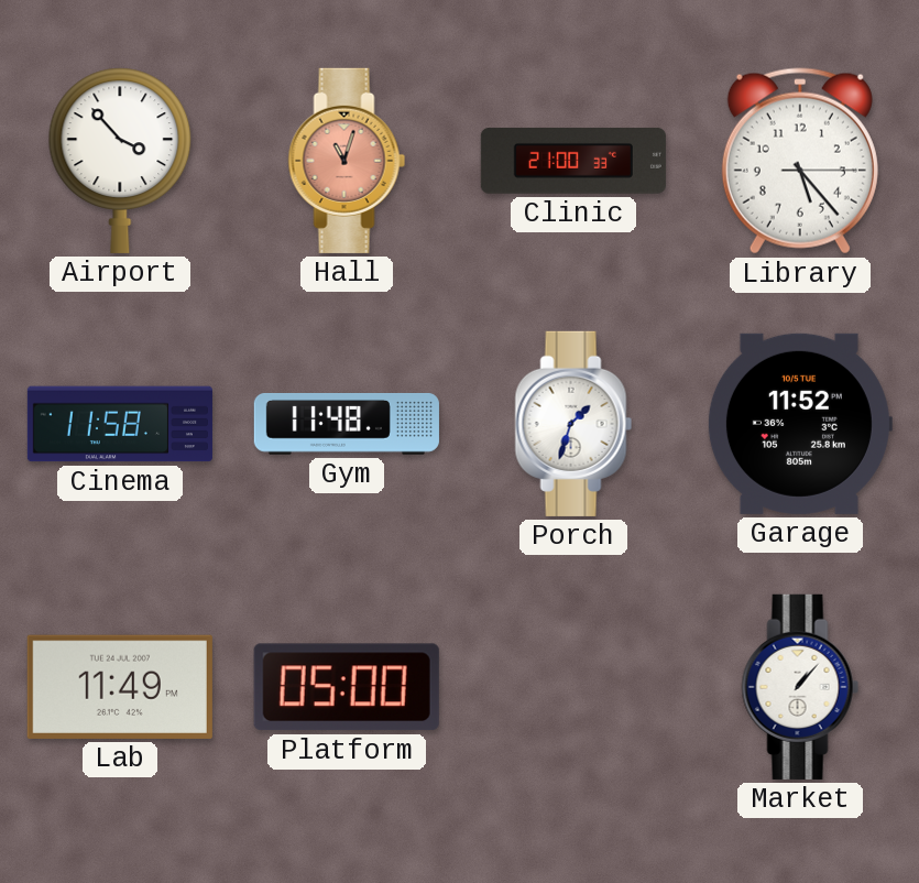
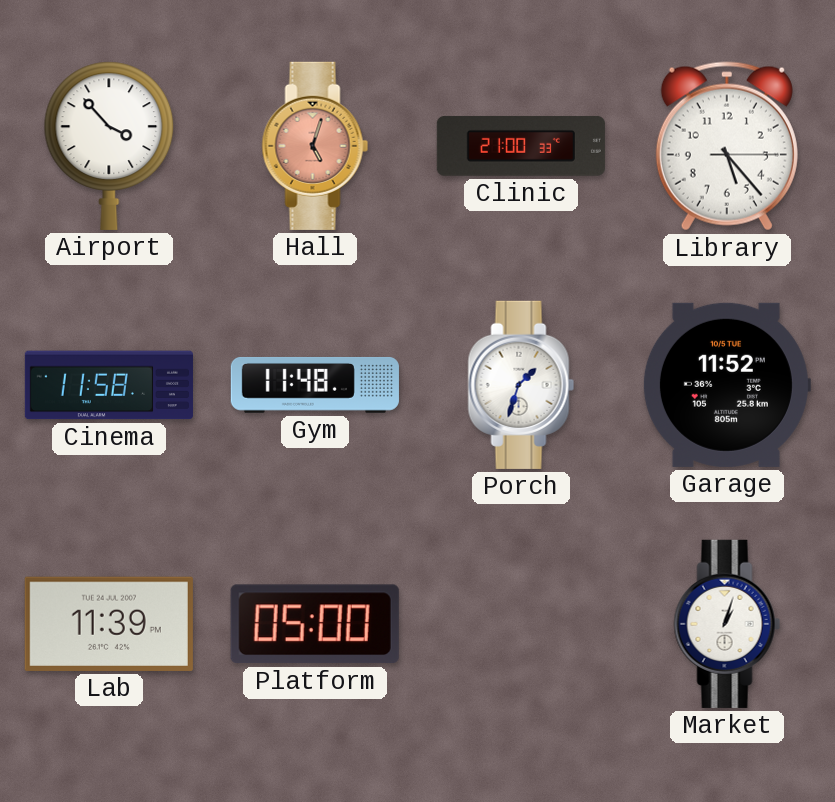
Hall: 11:03 -> 5:03
Lab: 11:49 -> 11:39
Market: 1:07 -> 1:03
